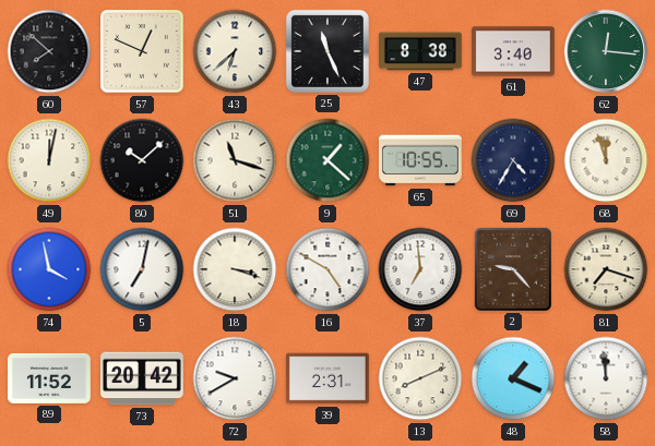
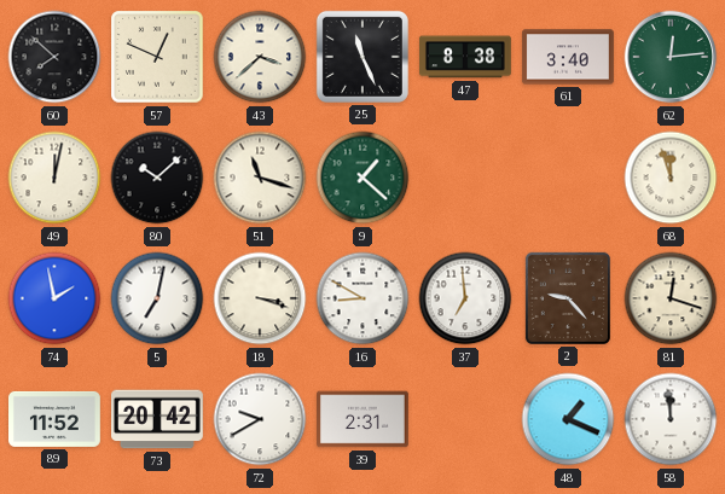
43: 6:38 -> 3:38
62: 12:16 -> 12:14
65: 10:55 -> none
69: 4:35 -> none
74: 3:58 -> 1:58
16: 4:50 -> 8:50
81: 7:18 -> 12:18
13: 8:11 -> none
